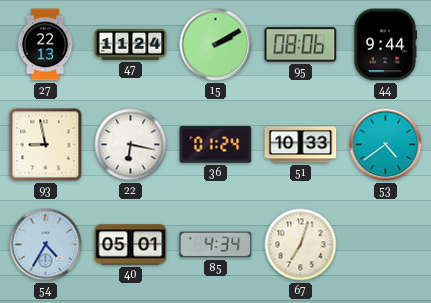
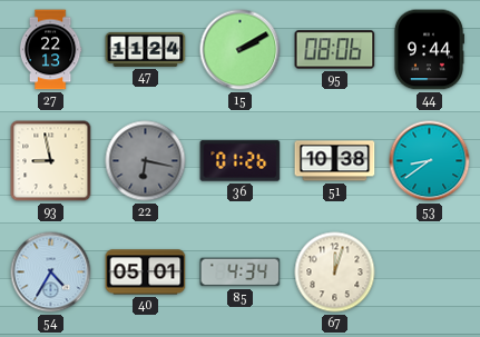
22 dial: white -> grey
36: 01:24 -> 01:26
51: 10:33 -> 10:38
53: 4:39 -> 8:39
67: 7:03 -> 12:03
